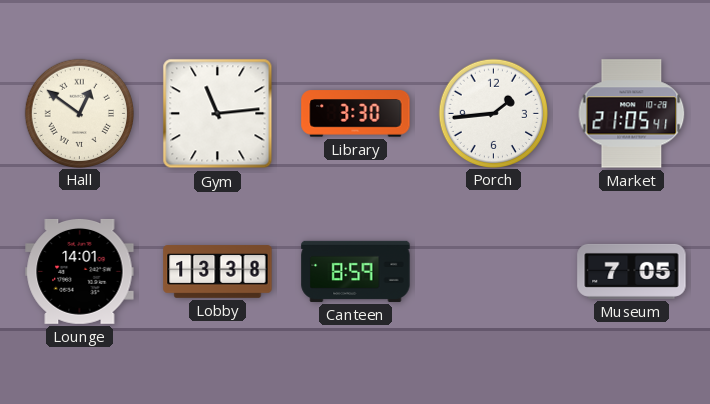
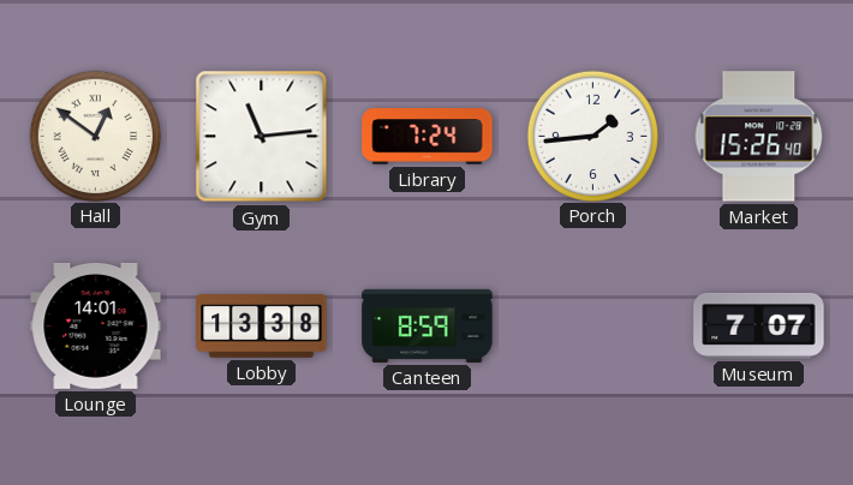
Library: 3:30 -> 7:24
Market: 21:05 -> 15:26
Museum: 7:05 -> 7:07
